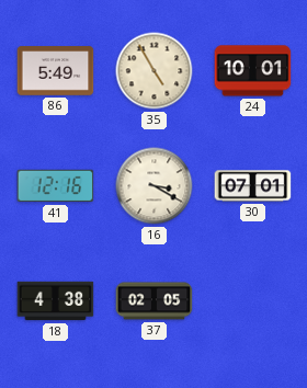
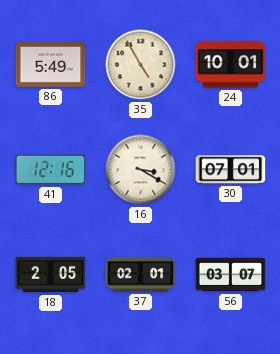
18: 4:38 -> 2:05
37: 02:05 -> 02:01
56: none -> 03:07
